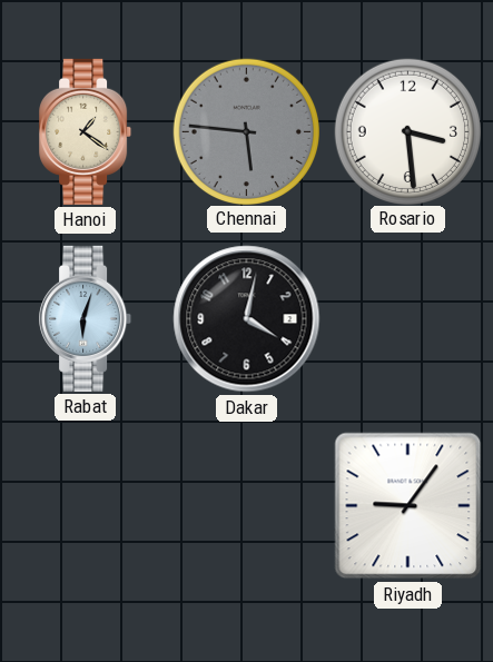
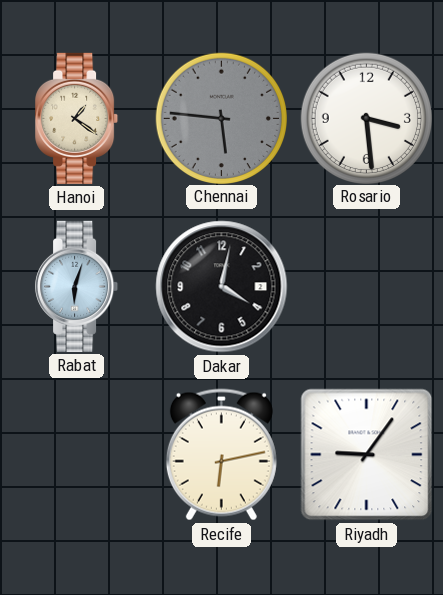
Recife: none -> 6:13
